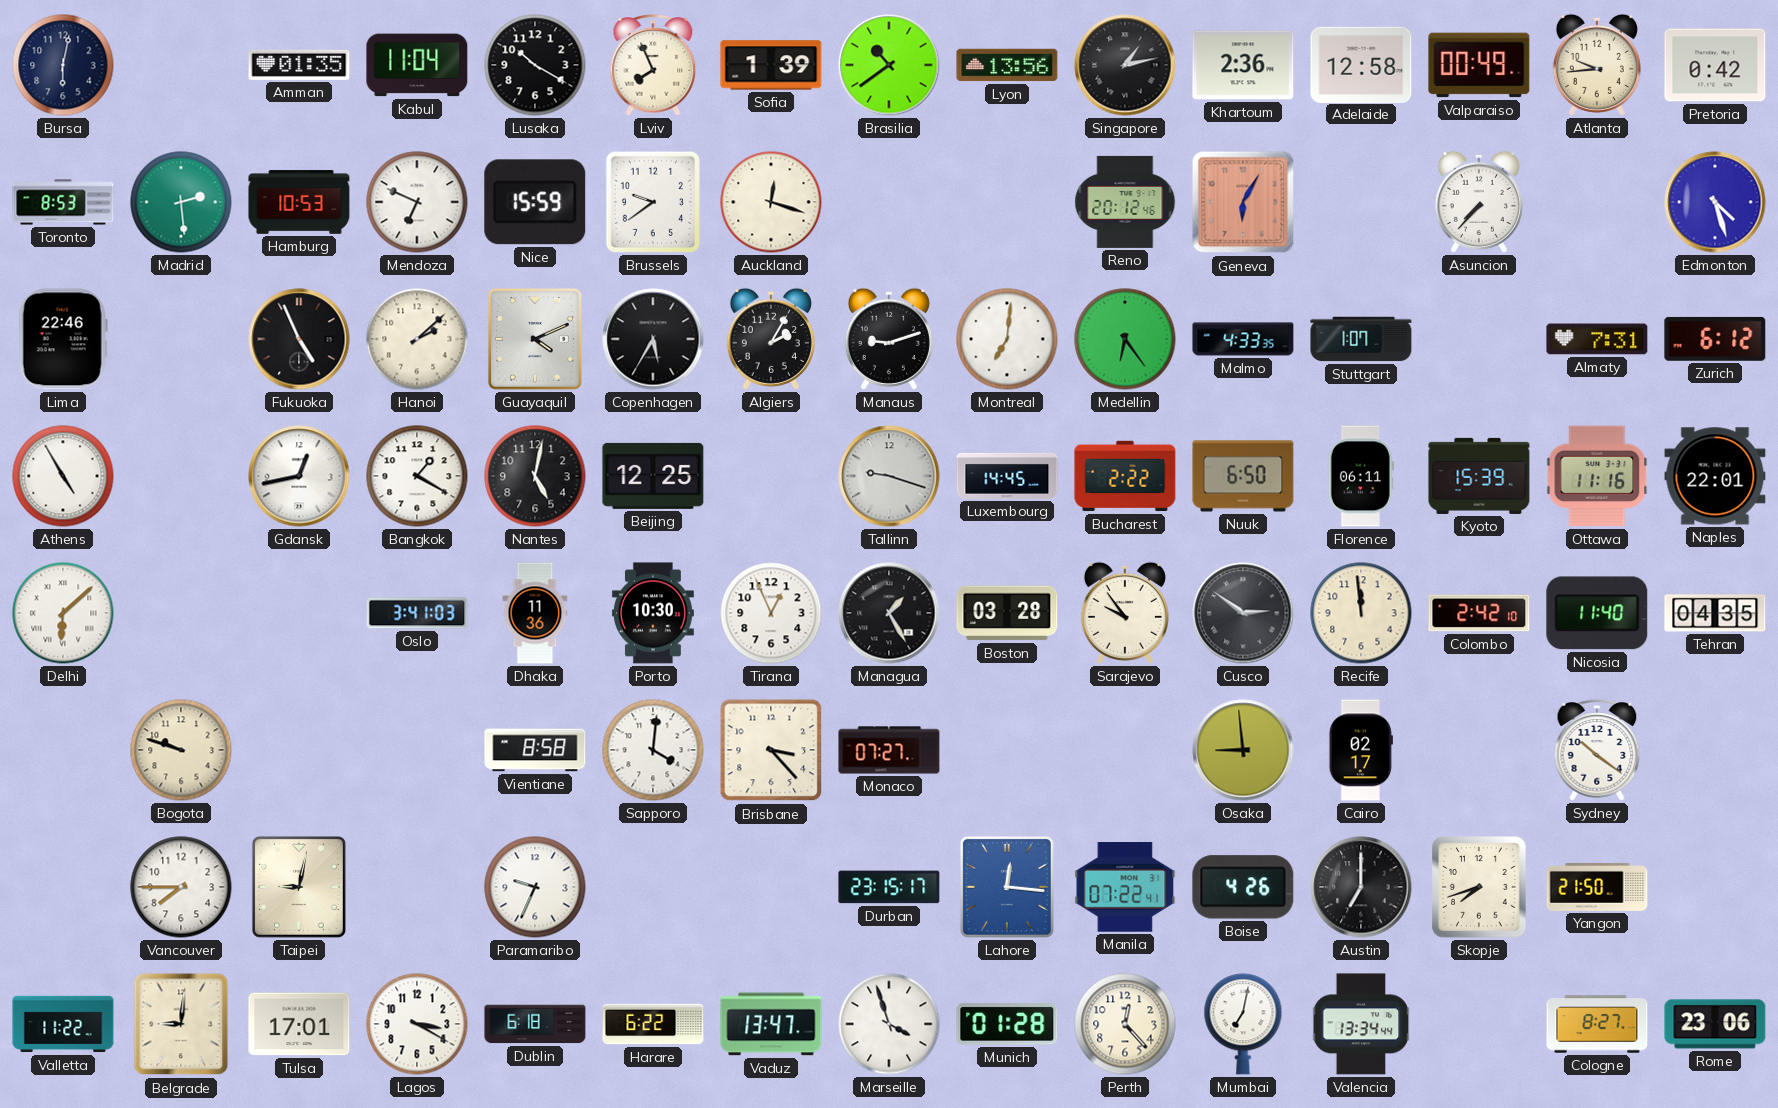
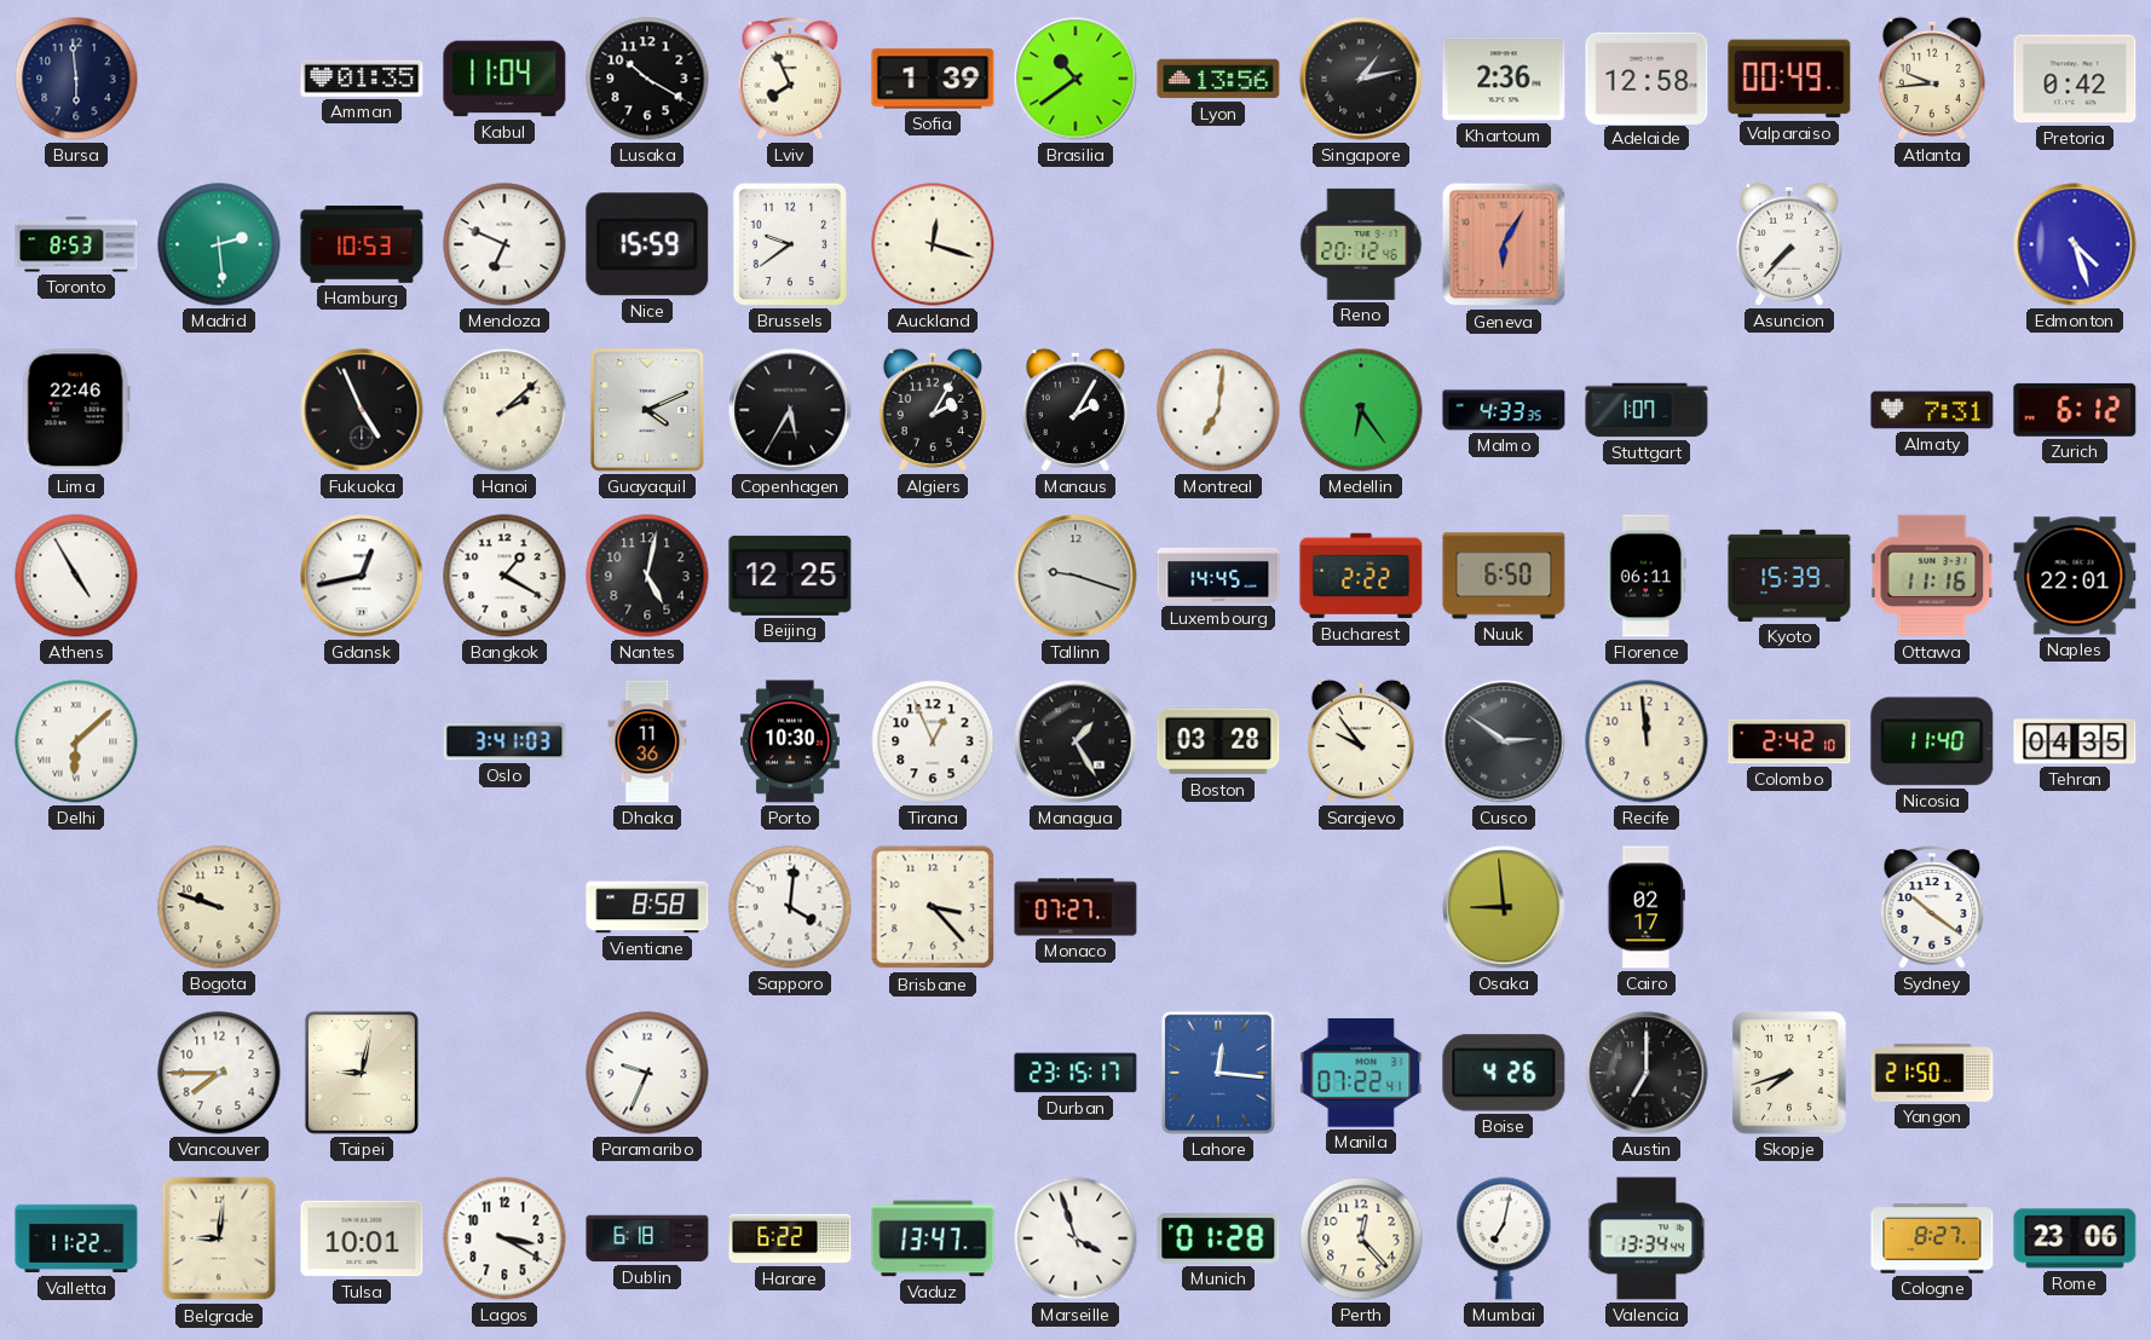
Bursa: 6:02 -> 5:59
Manaus: 9:12 -> 2:05
Tulsa: 17:01 -> 10:01
